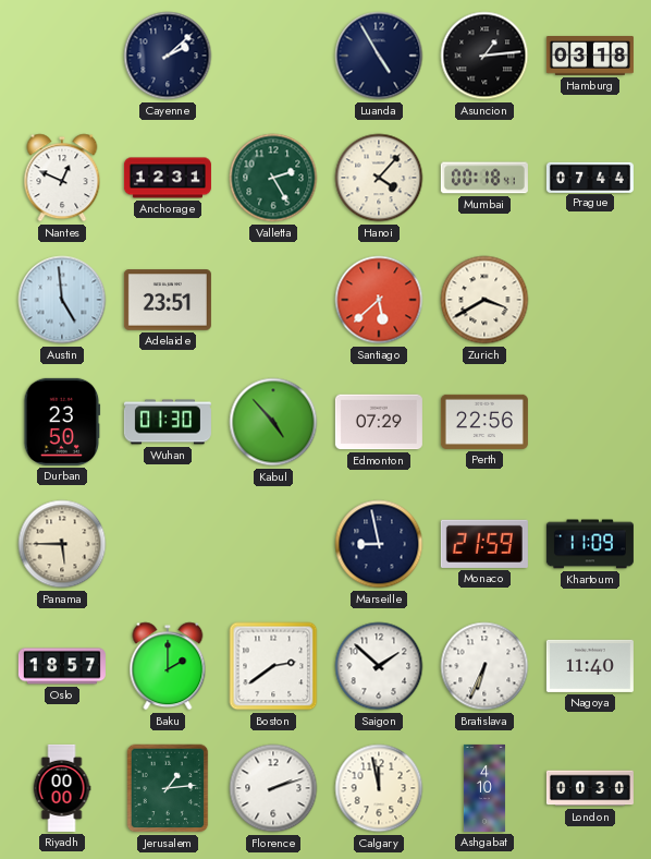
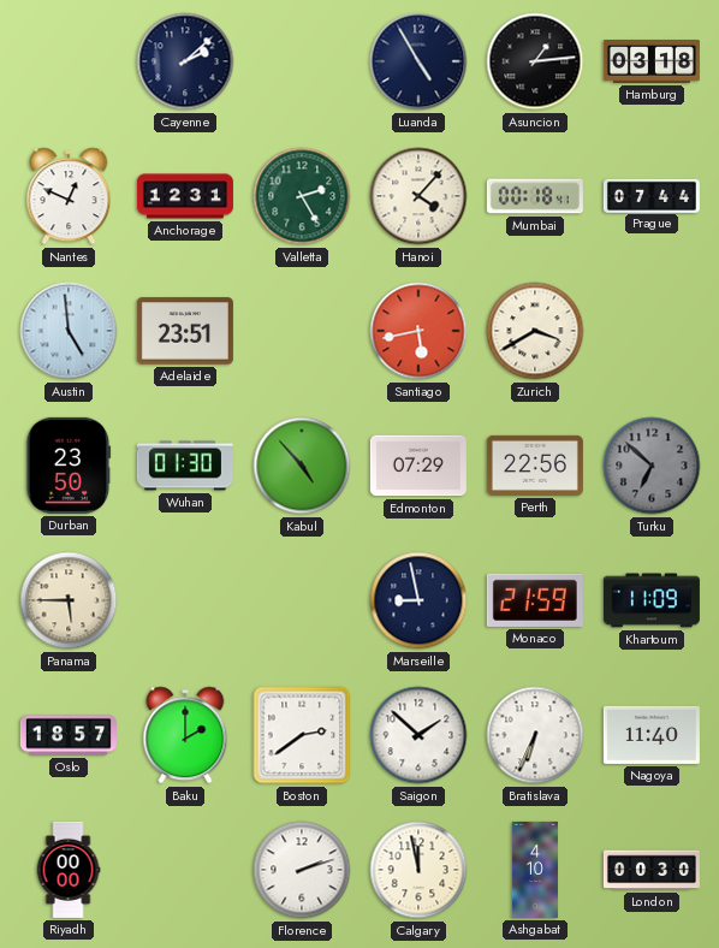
Santiago: 5:38 -> 5:43
Turku: none -> 6:52
Jerusalem: 1:14 -> none
